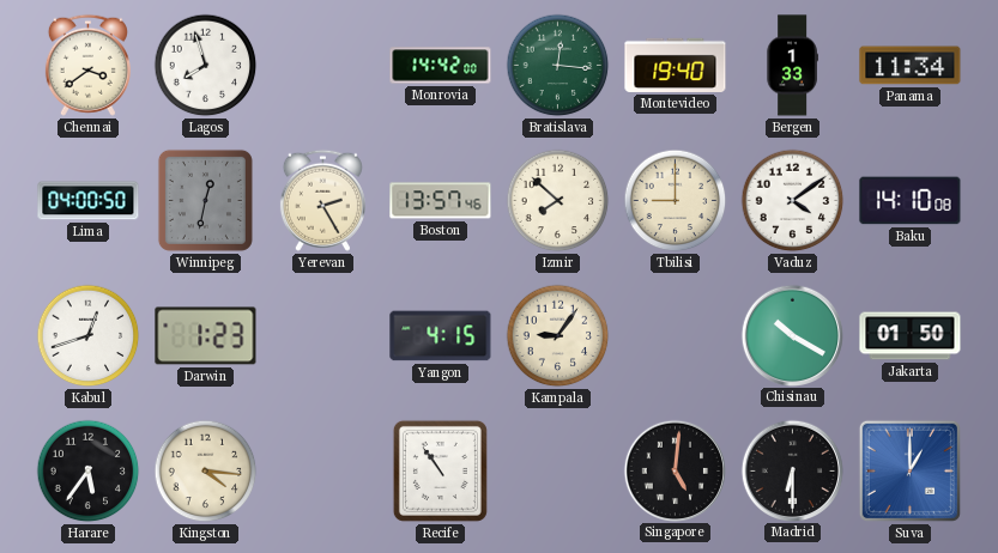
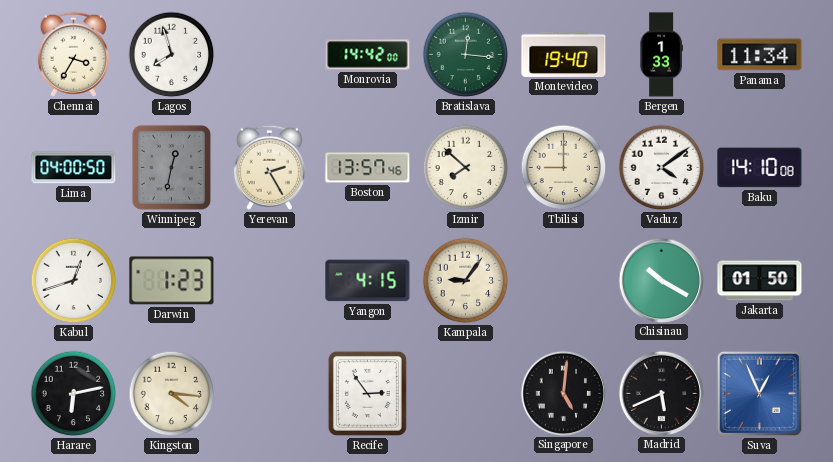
Chennai: 3:39 -> 3:35
Harare: 5:36 -> 6:13
Recife: 10:54 -> 2:54
Madrid: 6:30 -> 5:41
Suva: 1:00 -> 12:56
